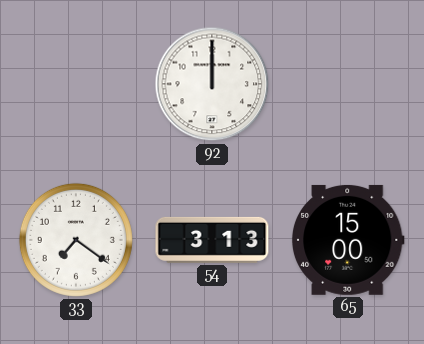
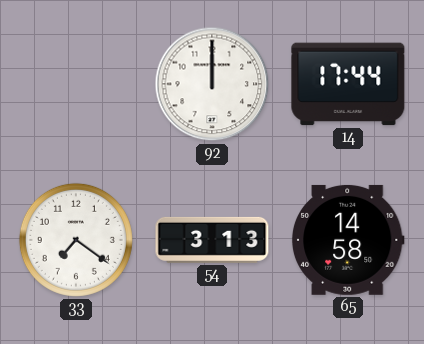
14: none -> 17:44
65: 15:00 -> 14:58
